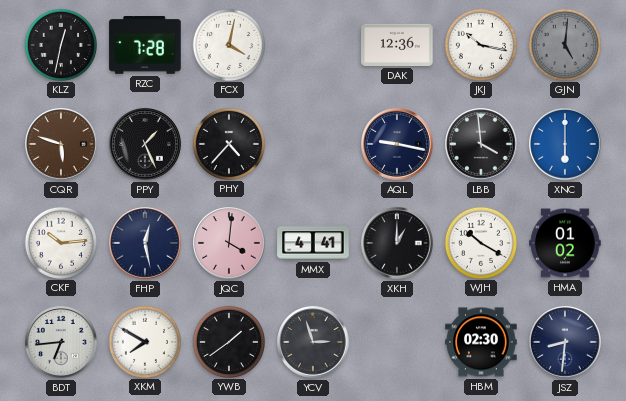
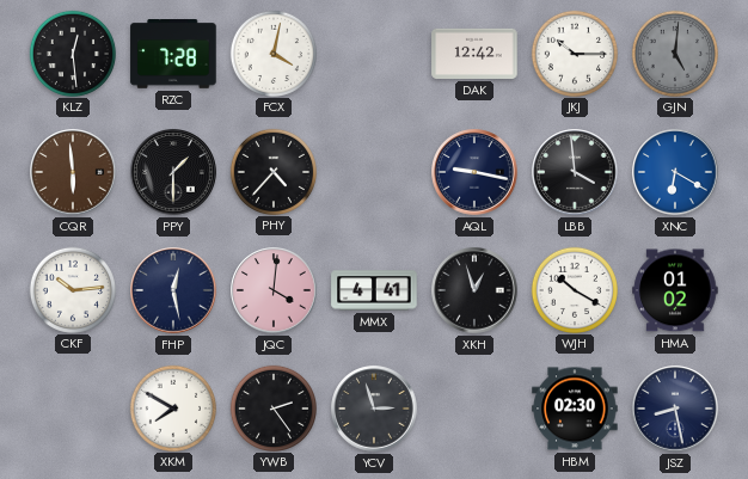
KLZ: 12:32 -> 12:29
DAK: 12:36 -> 12:42
JKJ: 10:17 -> 10:15
CQR: 5:48 -> 5:59
PPY: 1:26 -> 1:30
XNC: 6:00 -> 6:20
XKH: 1:00 -> 12:57
BDT: 6:44 -> none
YWB: 1:39 -> 2:24
JSZ: 8:31 -> 8:28
